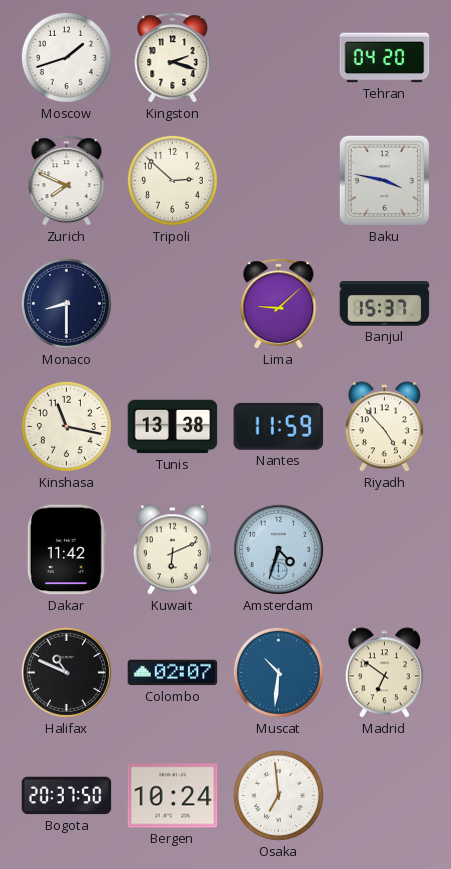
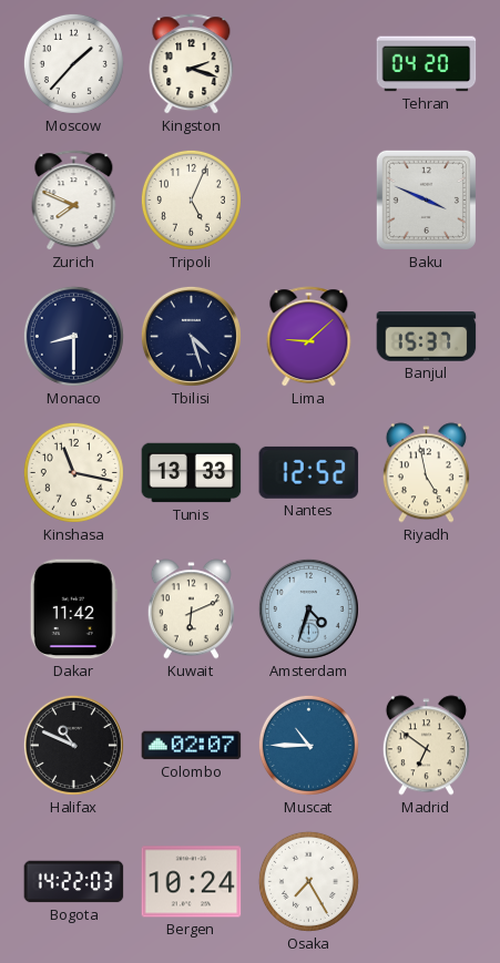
Moscow: 1:42 -> 1:37
Tripoli: 2:52 -> 5:04
Baku: 3:47 -> 3:49
Tbilisi: none -> 4:27
Tunis: 13:38 -> 13:33
Nantes: 11:59 -> 12:52
Riyadh: 4:53 -> 4:58
Muscat: 10:31 -> 10:45
Bogota: 20:37 -> 14:22
Osaka: 6:59 -> 7:25
